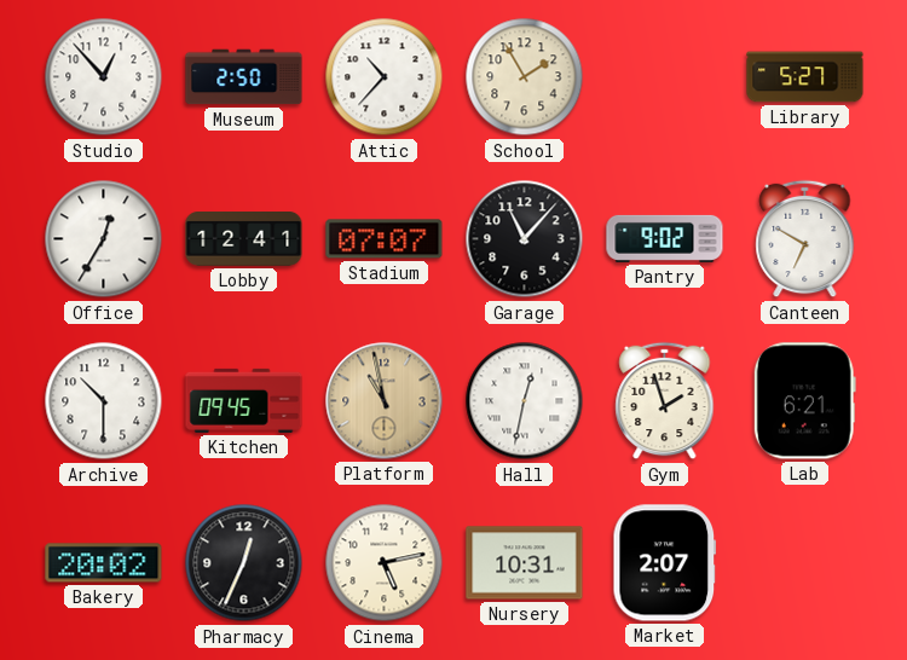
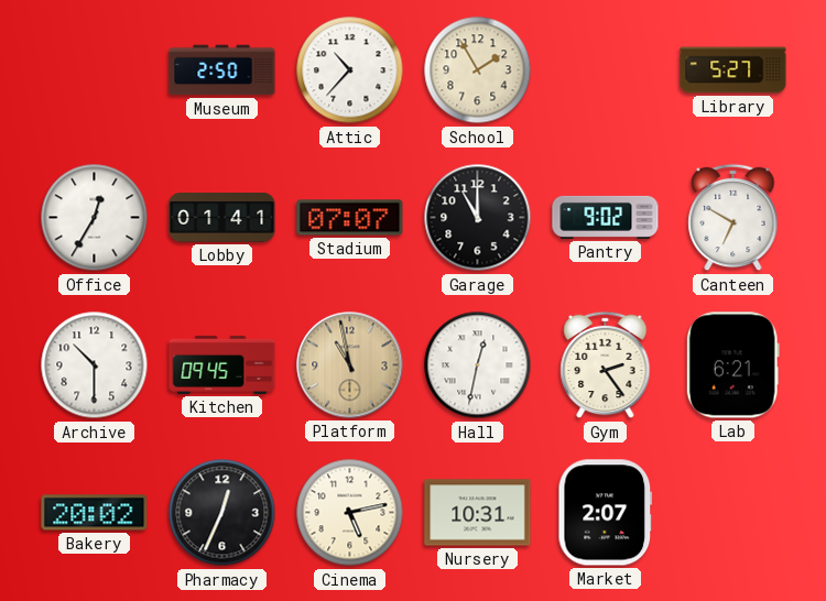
Studio: 12:53 -> none
Lobby: 12:41 -> 01:41
Garage: 11:07 -> 11:00
Gym: 1:57 -> 2:24
